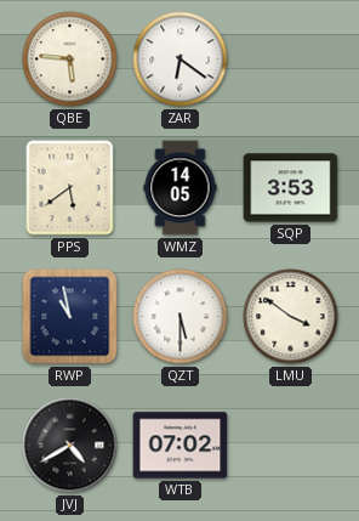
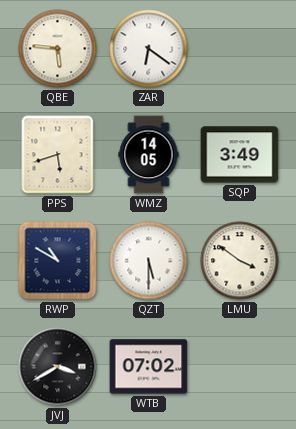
PPS: 5:39 -> 5:42
SQP: 3:53 -> 3:49
RWP: 10:58 -> 10:50
JVJ: 4:40 -> 3:40
